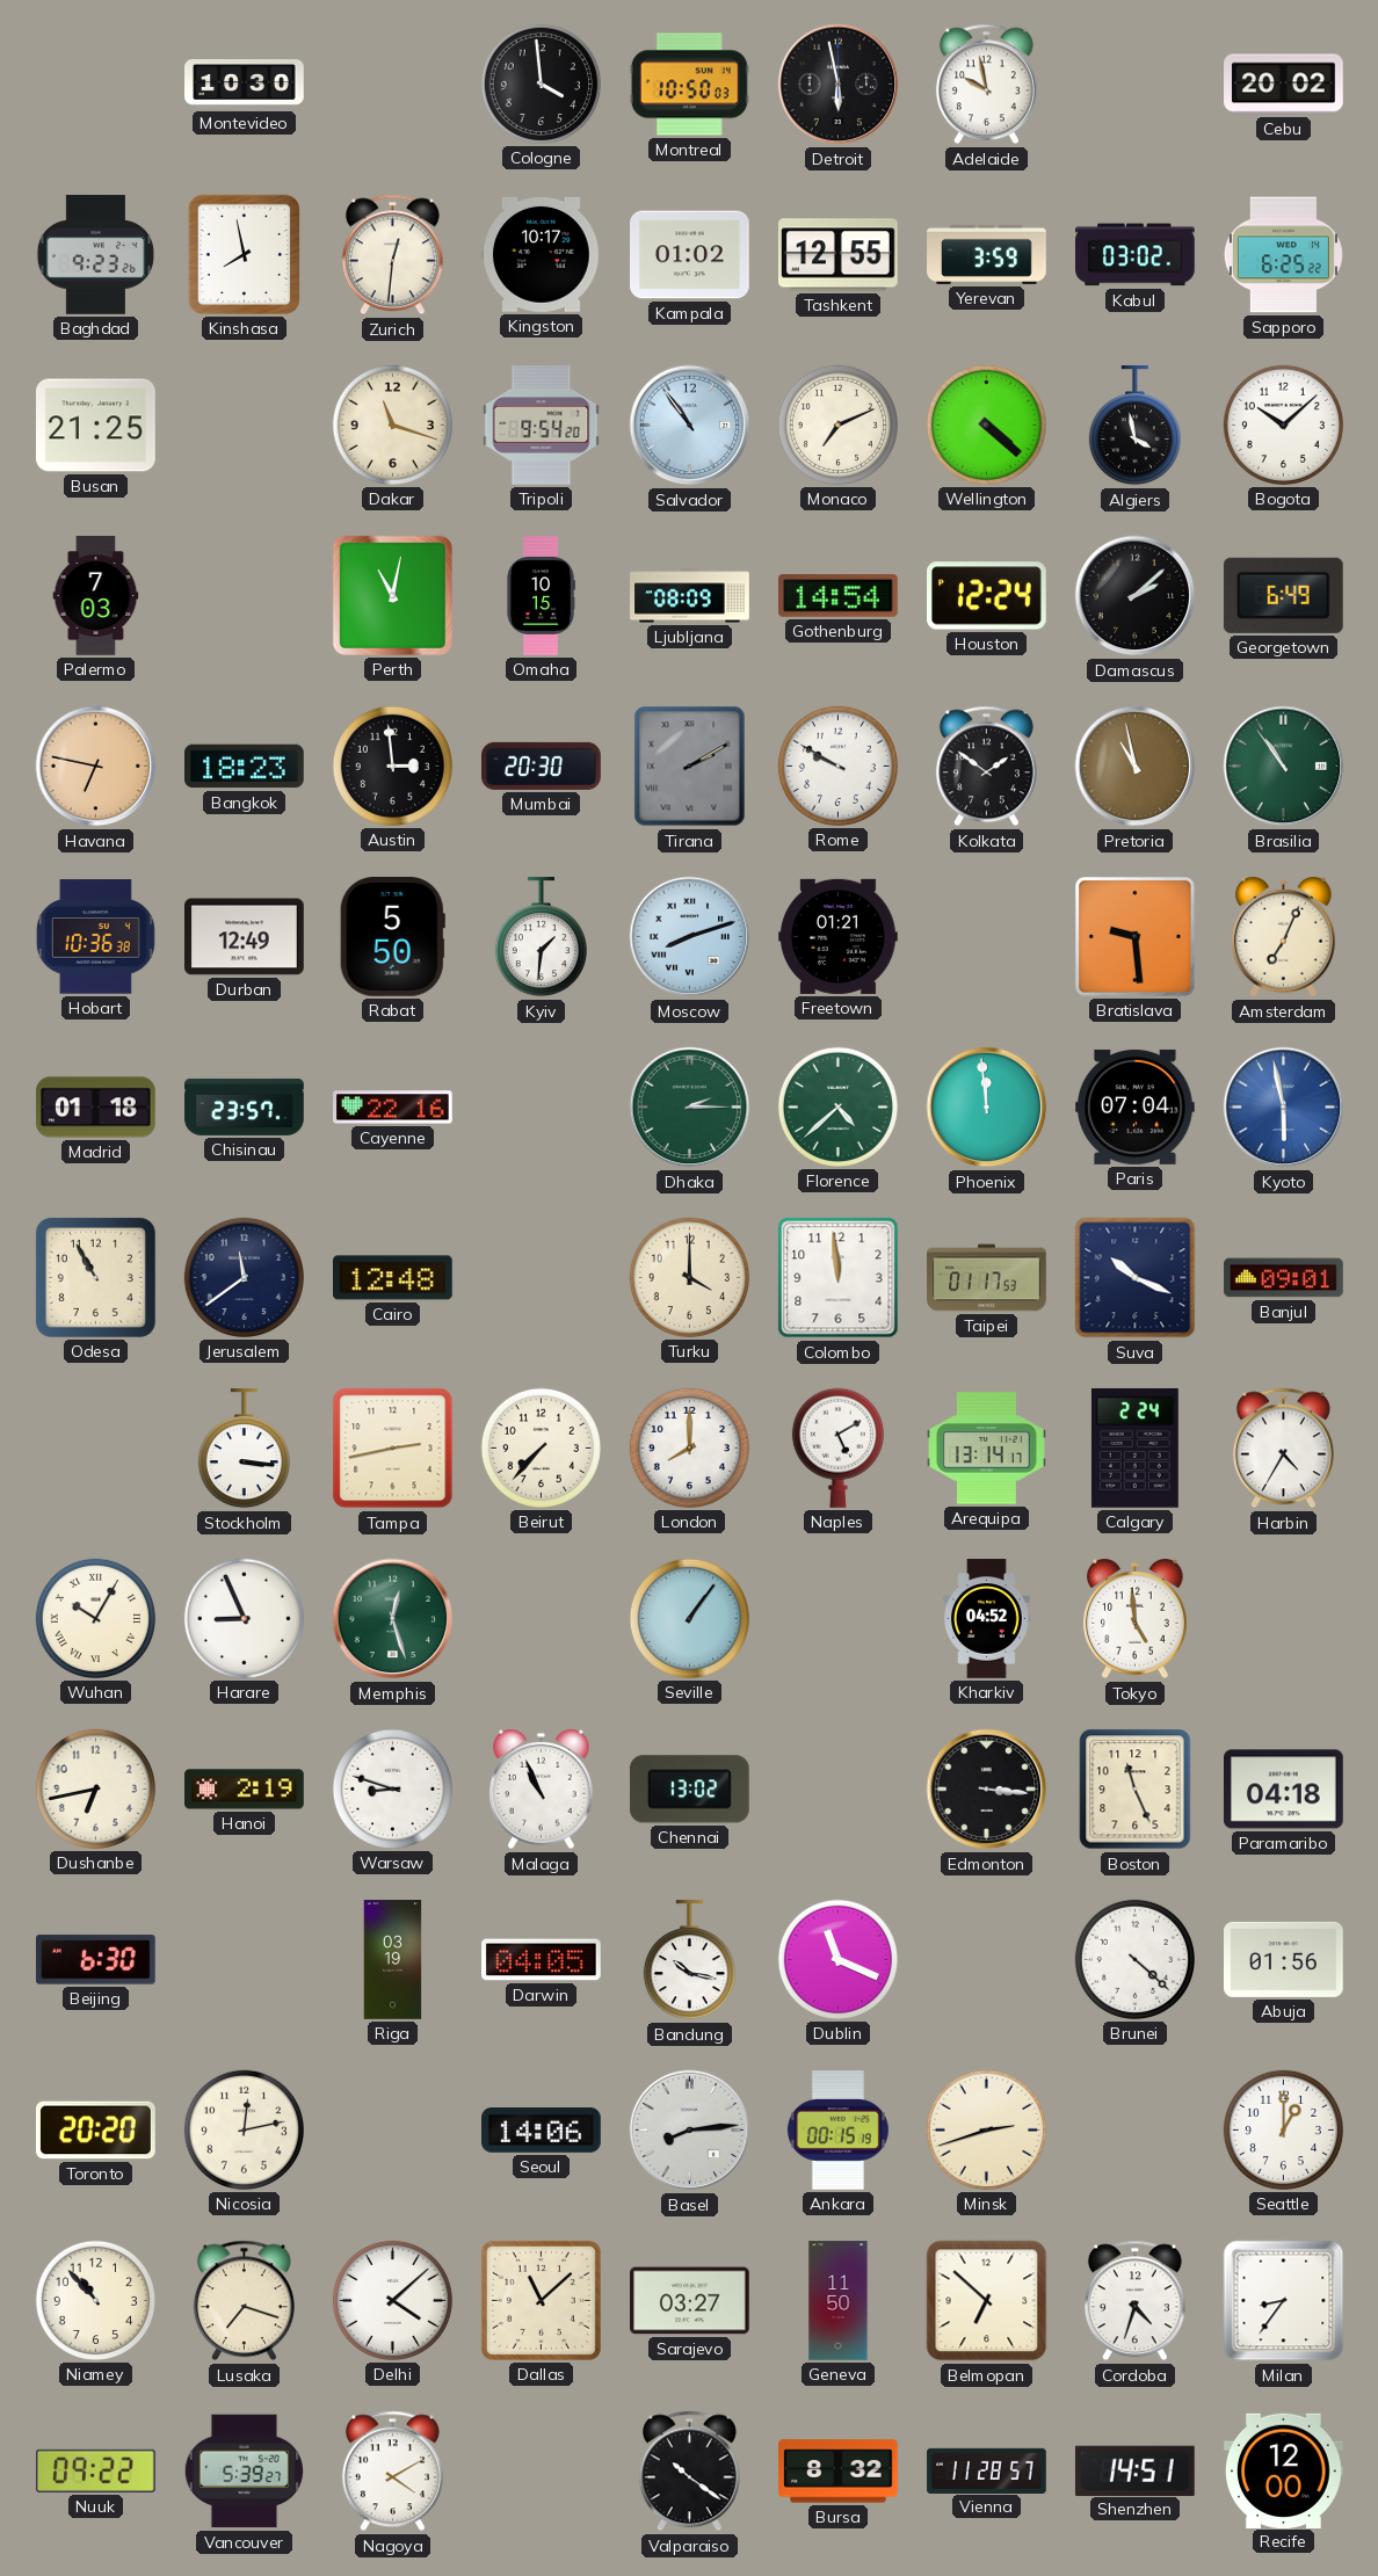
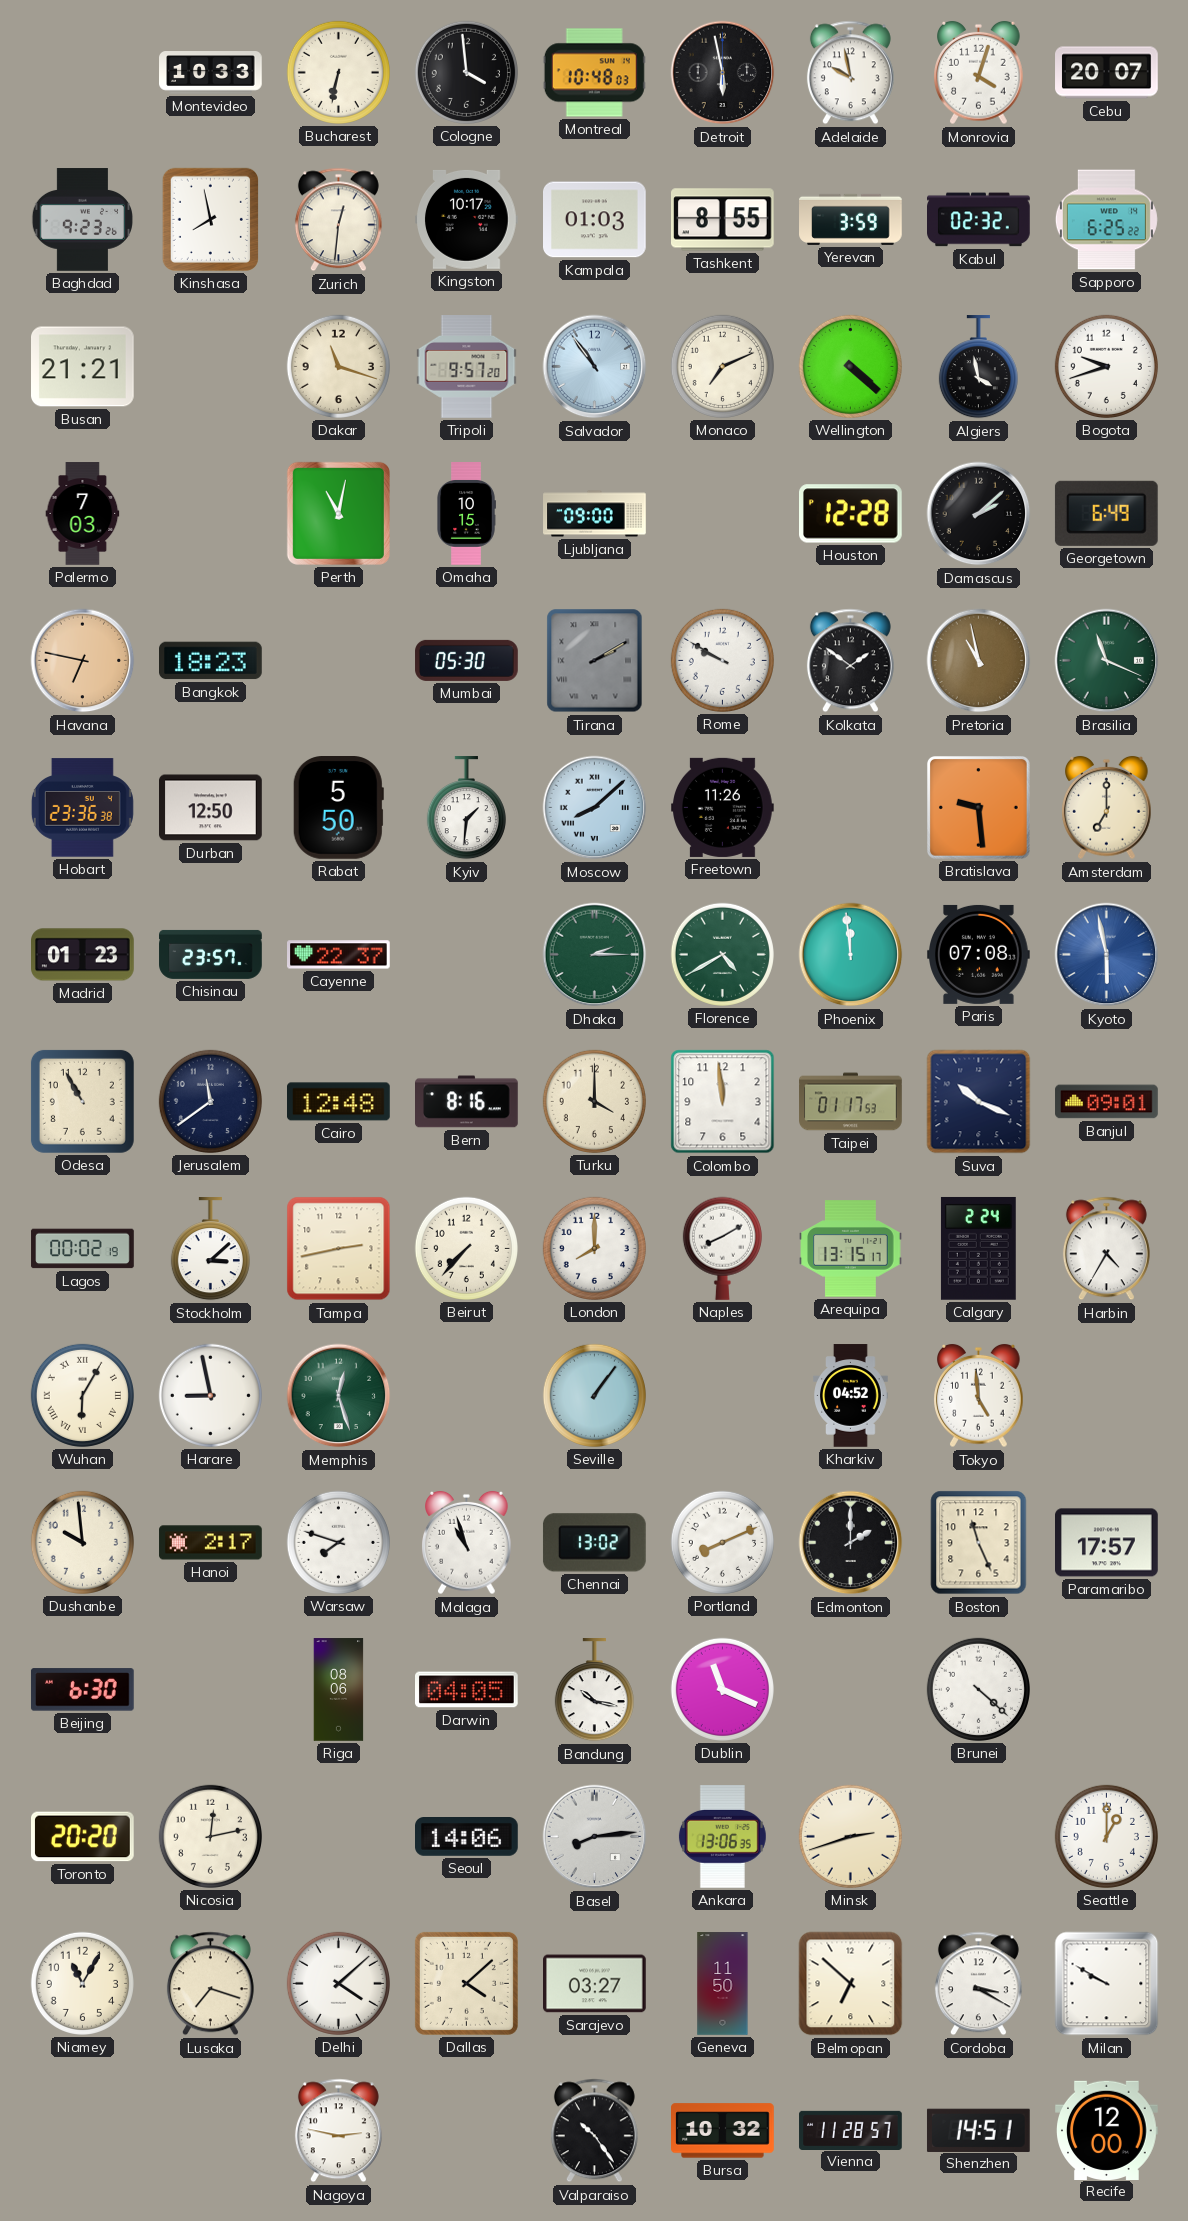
Montevideo: 10:30 -> 10:33
Bucharest: none -> 6:32
Montreal: 10:50 -> 10:48
Monrovia: none -> 4:03
Cebu: 20:02 -> 20:07
Kampala: 01:02 -> 01:03
Tashkent: 12:55 -> 8:55
Kabul: 03:02 -> 02:32
Busan: 21:25 -> 21:21
Tripoli: 9:54 -> 9:57
Bogota: 10:08 -> 9:42
Ljubljana: 08:09 -> 09:00
Gothenburg: 14:54 -> none
Houston: 12:24 -> 12:28
Austin: 2:59 -> none
Mumbai: 20:30 -> 05:30
Brasilia: 10:54 -> 11:19
Hobart: 10:36 -> 23:36
Durban: 12:49 -> 12:50
Moscow: 8:12 -> 8:08
Freetown: 01:21 -> 11:26
Amsterdam: 7:04 -> 7:00
Madrid: 01:18 -> 01:23
Cayenne: 22:16 -> 22:37
Florence: 4:38 -> 4:40
Paris: 07:04 -> 07:08
Bern: none -> 8:16
Lagos: none -> 00:02
Stockholm: 3:16 -> 3:08
Naples: 5:10 -> 8:10
Arequipa: 13:14 -> 13:15
Wuhan: 10:05 -> 6:05
Harare: 8:56 -> 8:58
Dushanbe: 6:43 -> 9:59
Hanoi: 2:19 -> 2:17
Warsaw: 8:48 -> 7:48
Malaga: 10:56 -> 10:57
Portland: none -> 8:11
Edmonton: 3:16 -> 2:00
Paramaribo: 04:18 -> 17:57
Riga: 03:19 -> 08:06
Abuja: 01:56 -> none
Ankara: 00:15 -> 13:06
Niamey: 10:53 -> 11:05
Dallas: 11:08 -> 4:08
Cordoba: 4:33 -> 3:20
Milan: 8:36 -> 9:50
Nuuk: 09:22 -> none
Vancouver: 5:39 -> none
Nagoya: 4:10 -> 2:47
Valparaiso: 10:21 -> 10:24
Bursa: 8:32 -> 10:32
